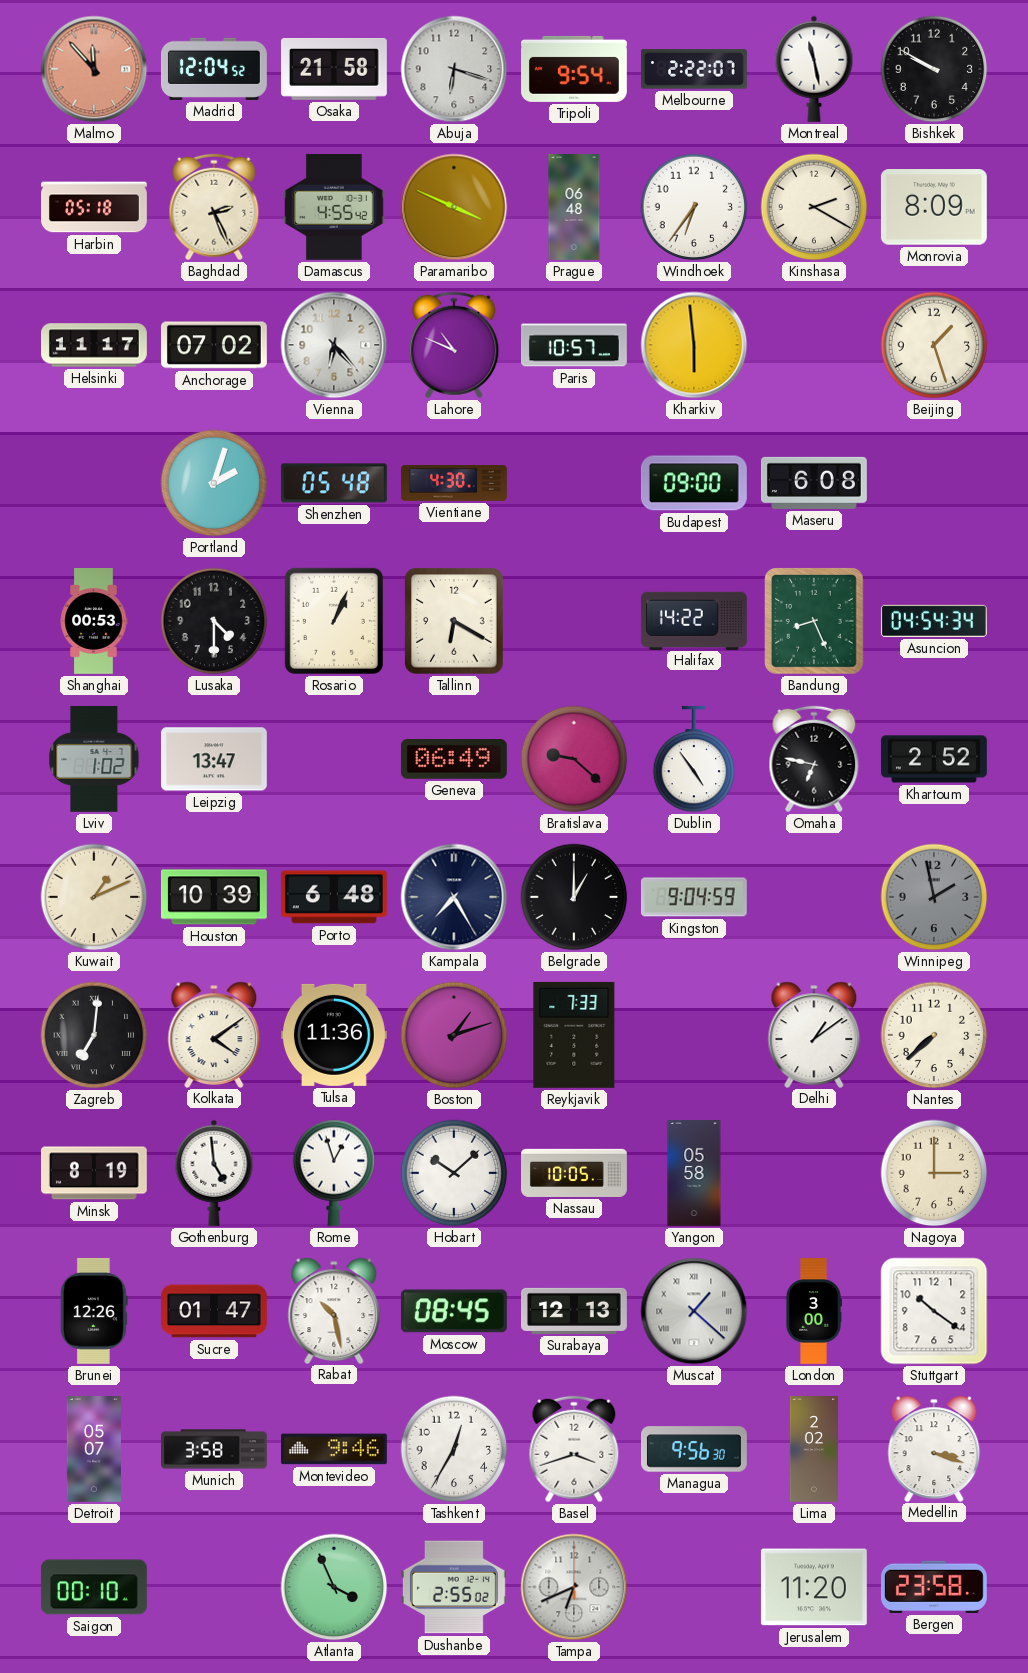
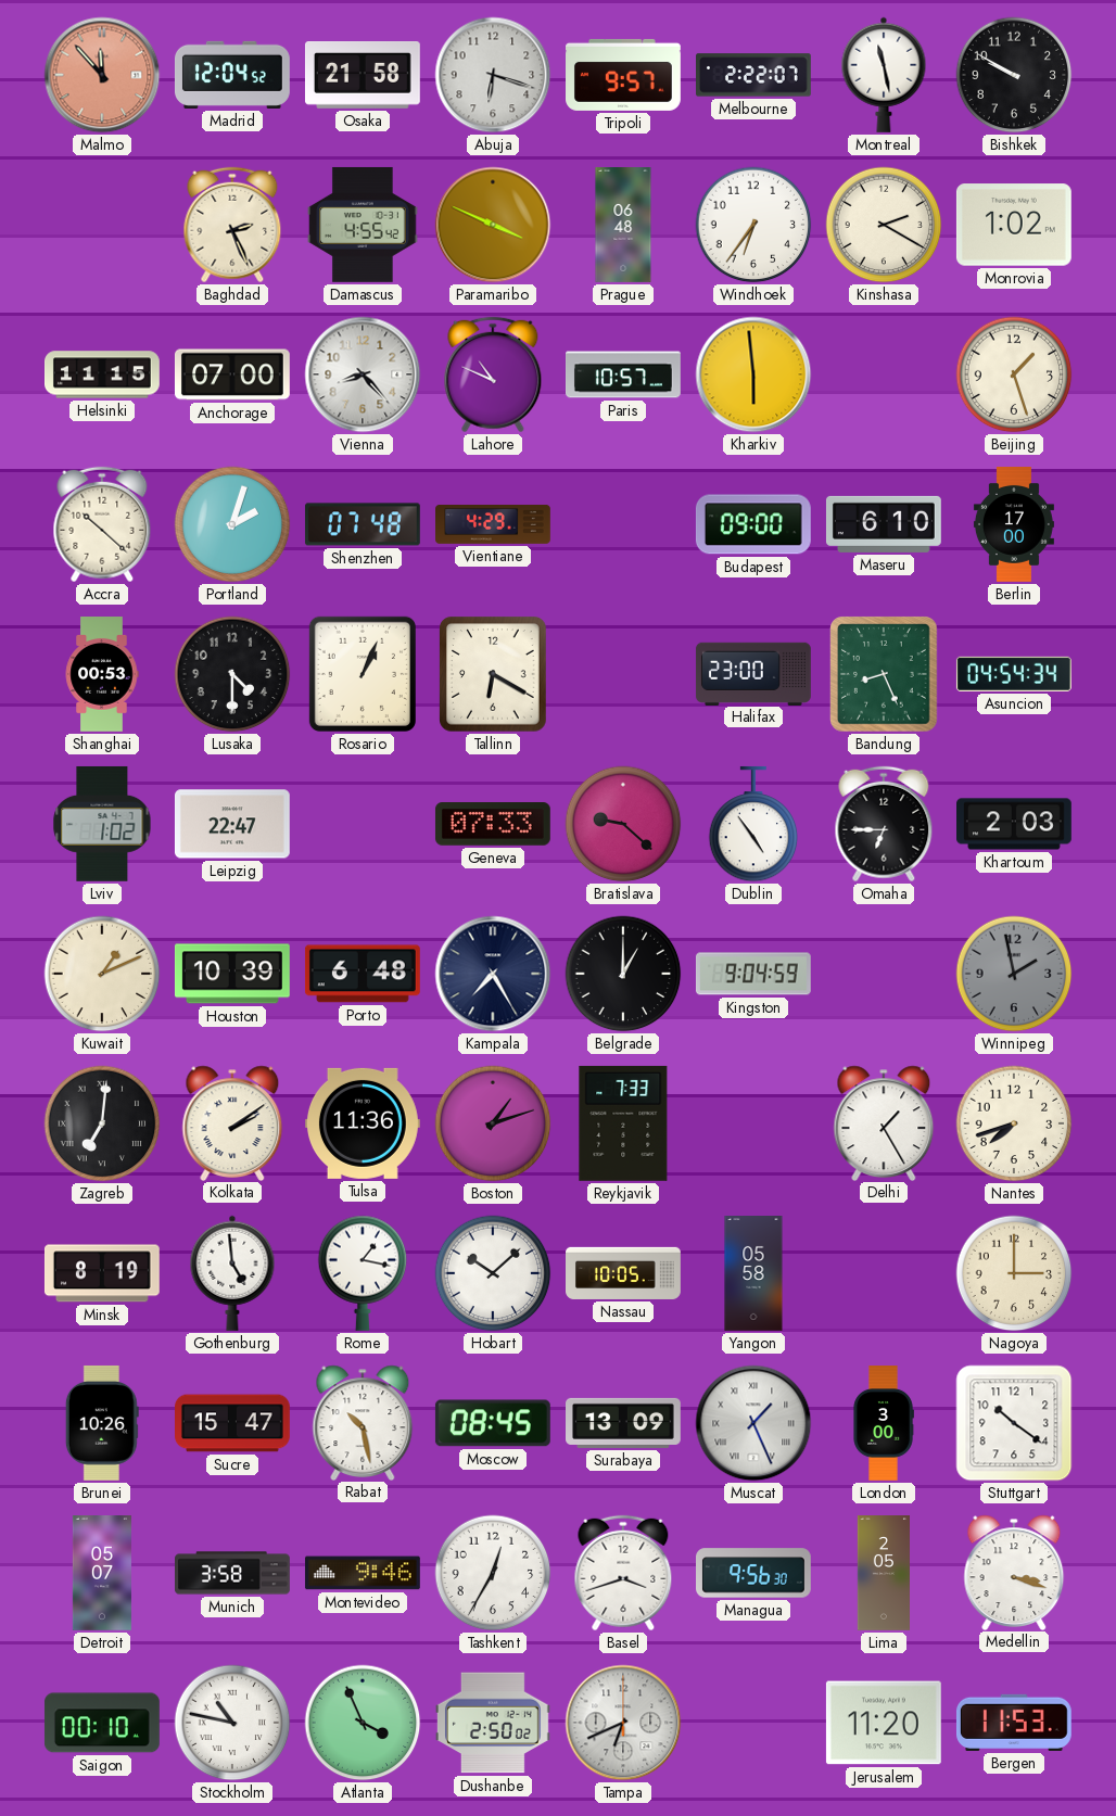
Tripoli: 9:54 -> 9:57
Harbin: 05:18 -> none
Monrovia: 8:09 -> 1:02
Helsinki: 11:17 -> 11:15
Anchorage: 07:02 -> 07:00
Vienna: 6:23 -> 8:23
Accra: none -> 10:22
Shenzhen: 05:48 -> 07:48
Vientiane: 4:30 -> 4:29
Maseru: 6:08 -> 6:10
Berlin: none -> 17:00
Halifax: 14:22 -> 23:00
Leipzig: 13:47 -> 22:47
Geneva: 06:49 -> 07:33
Omaha: 6:47 -> 6:45
Khartoum: 2:52 -> 2:03
Kolkata: 4:09 -> 2:09
Delhi: 1:09 -> 1:25
Nantes: 7:38 -> 7:42
Rome: 12:57 -> 1:17
Brunei: 12:26 -> 10:26
Sucre: 01:47 -> 15:47
Surabaya: 12:13 -> 13:09
Muscat: 1:22 -> 1:26
Lima: 2:02 -> 2:05
Stockholm: none -> 10:47
Dushanbe: 2:55 -> 2:50
Bergen: 23:58 -> 11:53
